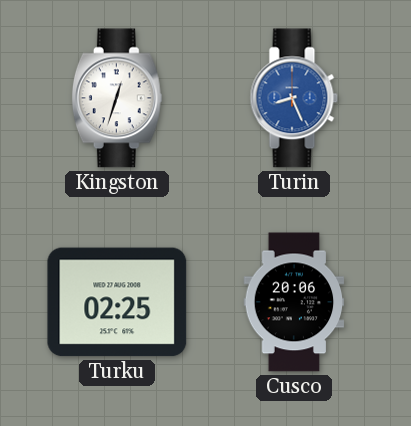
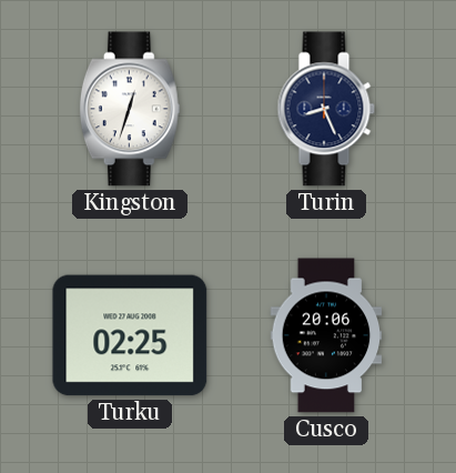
Turin dial: blue -> navy
